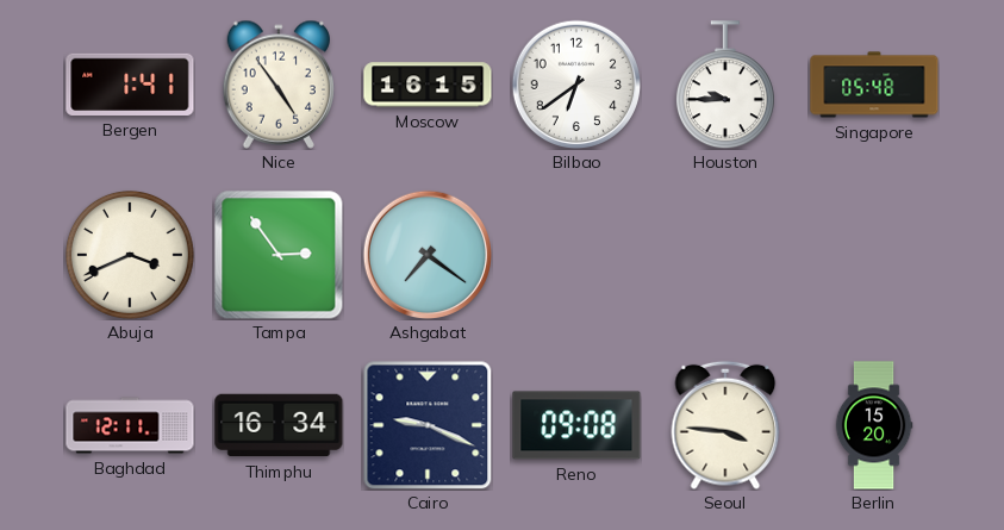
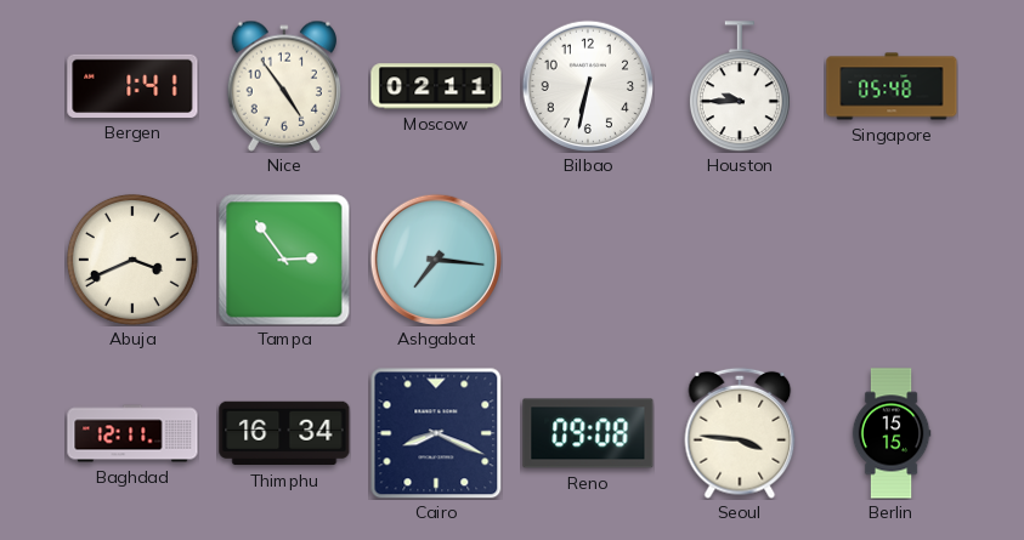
Moscow: 16:15 -> 02:11
Bilbao: 6:39 -> 6:32
Ashgabat: 7:21 -> 7:16
Cairo: 9:19 -> 8:19
Berlin: 15:20 -> 15:15
